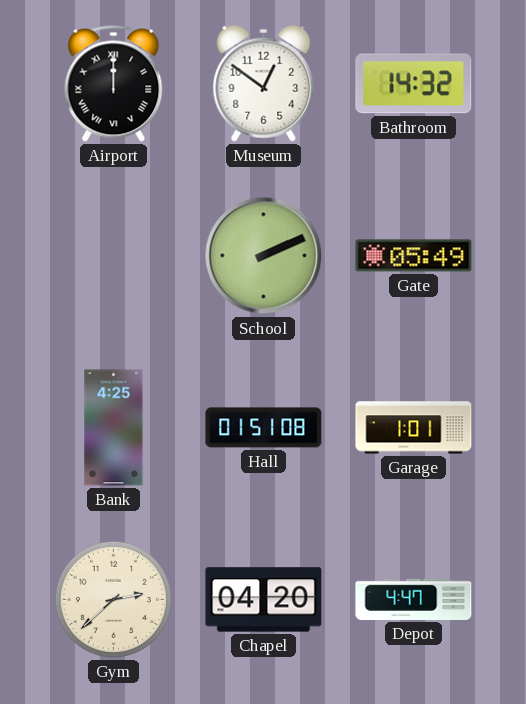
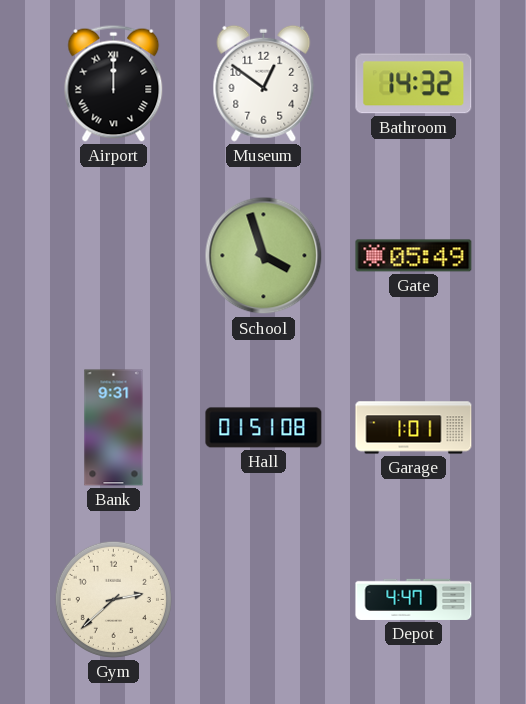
School: 2:11 -> 3:57
Bank: 4:25 -> 9:31
Chapel: 04:20 -> none
